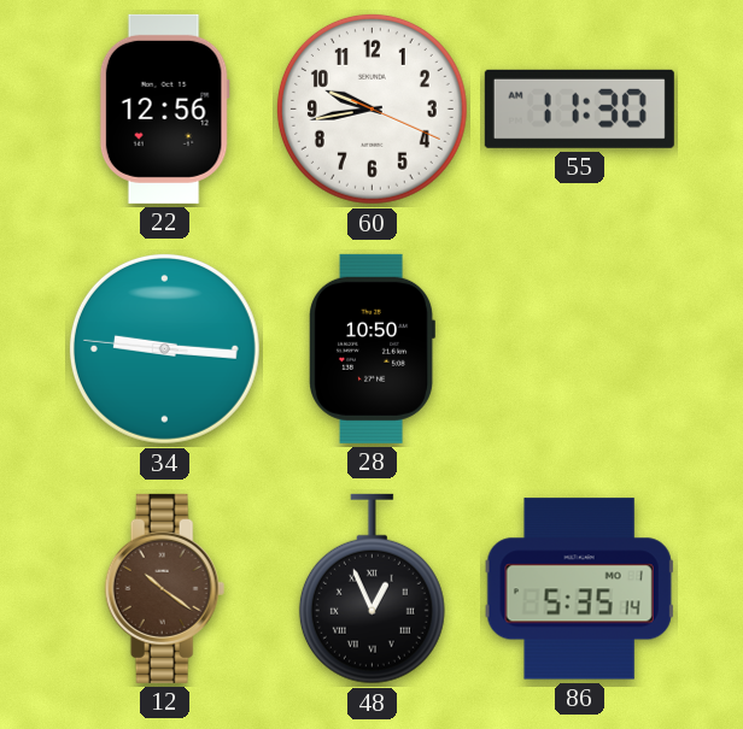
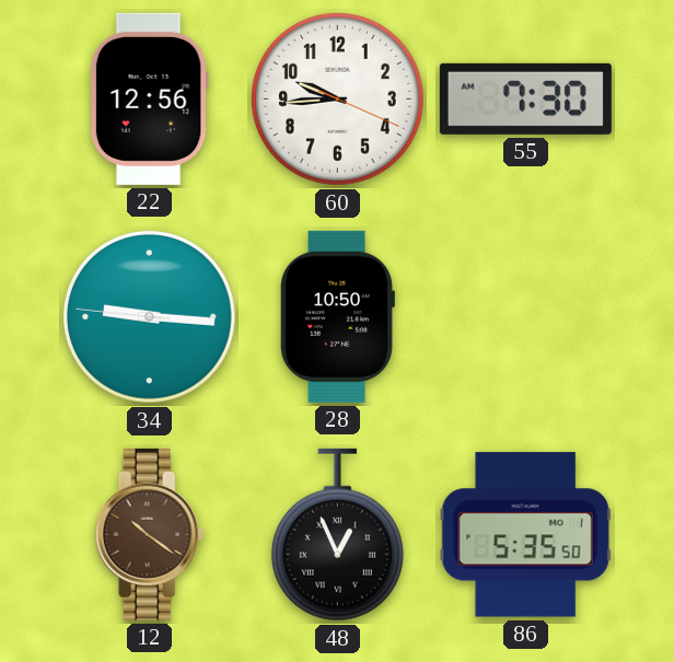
60: 9:43 -> 9:44
55: 11:30 -> 7:30
86: 5:35:14 -> 5:35:50
